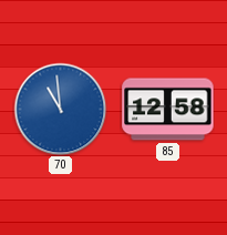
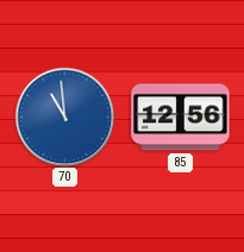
85: 12:58 -> 12:56
